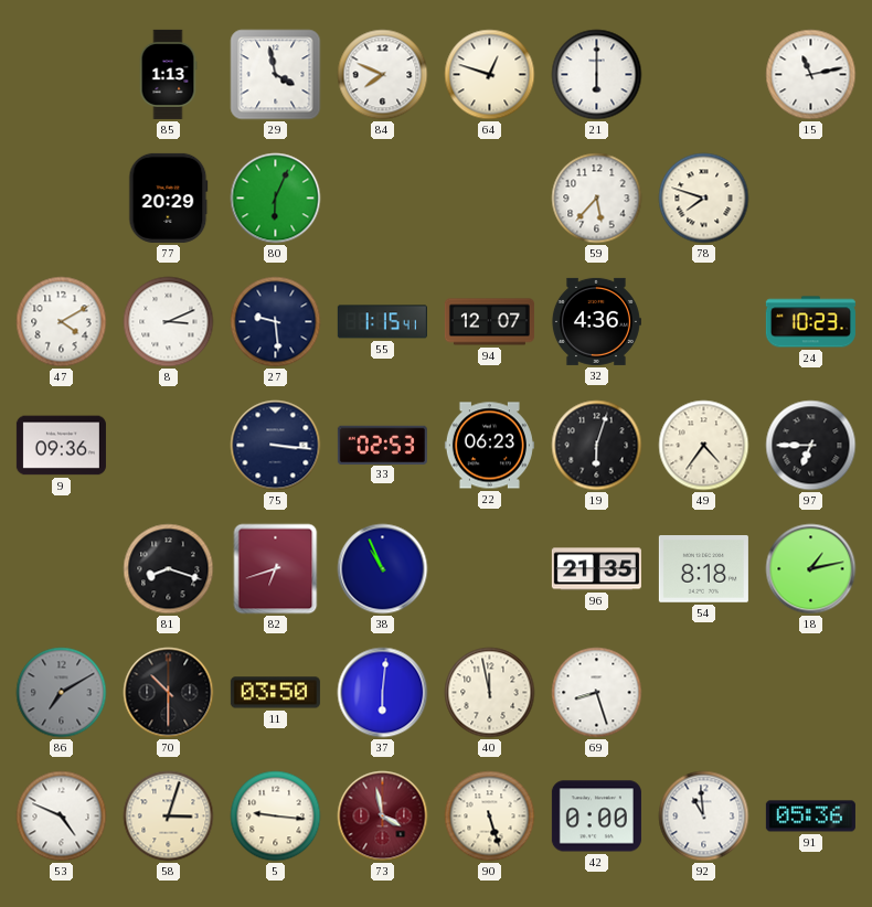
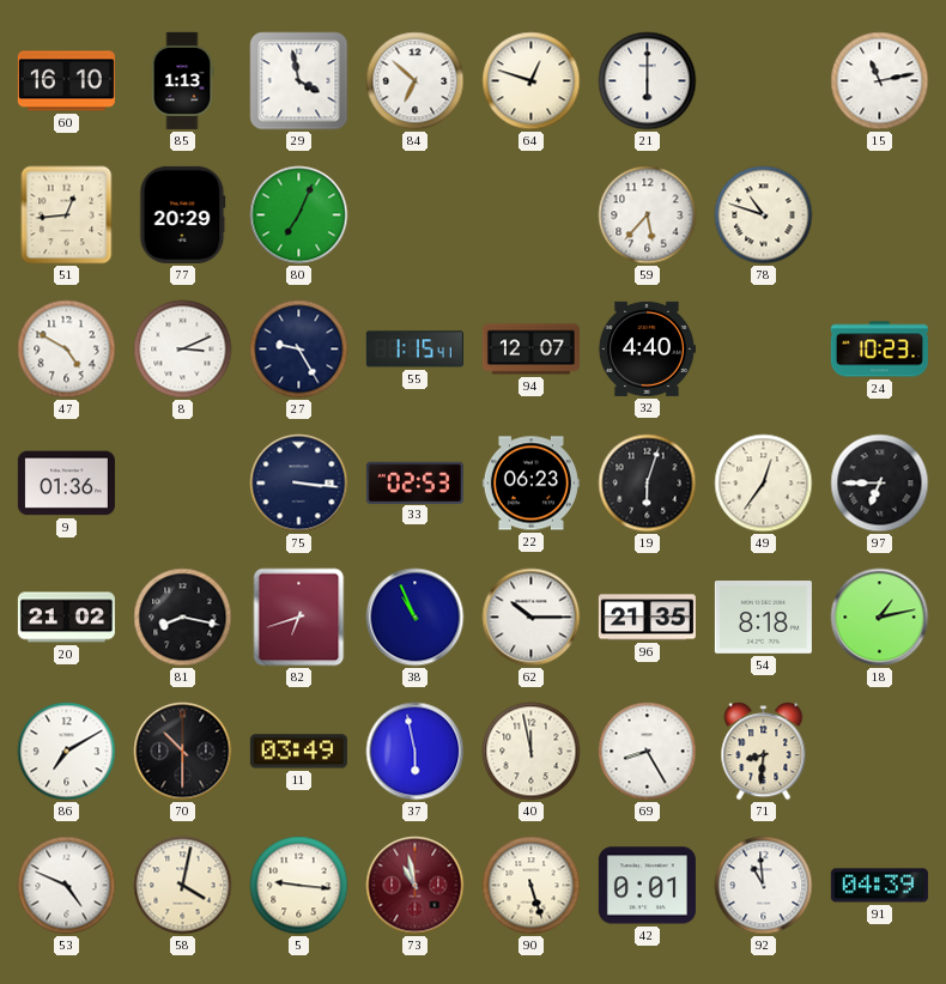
60: none -> 16:10
84: 7:49 -> 6:52
51: none -> 12:44
80: 6:04 -> 7:04
78: 7:48 -> 10:48
47: 4:10 -> 4:50
27: 9:29 -> 9:25
32: 4:36 -> 4:40
9: 09:36 -> 01:36
49: 4:36 -> 12:36
20: none -> 21:02
81: 8:18 -> 8:17
62: none -> 10:15
86 dial: grey -> white
11: 03:50 -> 03:49
37: 6:01 -> 5:58
69: 8:27 -> 8:25
71: none -> 8:31
58: 3:03 -> 4:02
73: 3:58 -> 10:58
42: 0:00 -> 0:01
91: 05:36 -> 04:39
